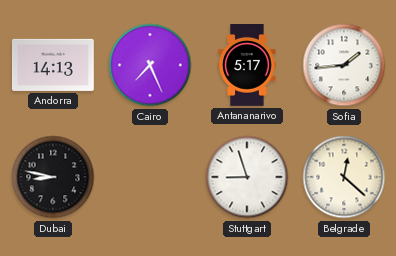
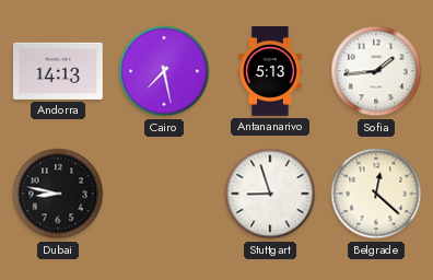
Cairo: 7:26 -> 7:28
Antananarivo: 5:17 -> 5:13
